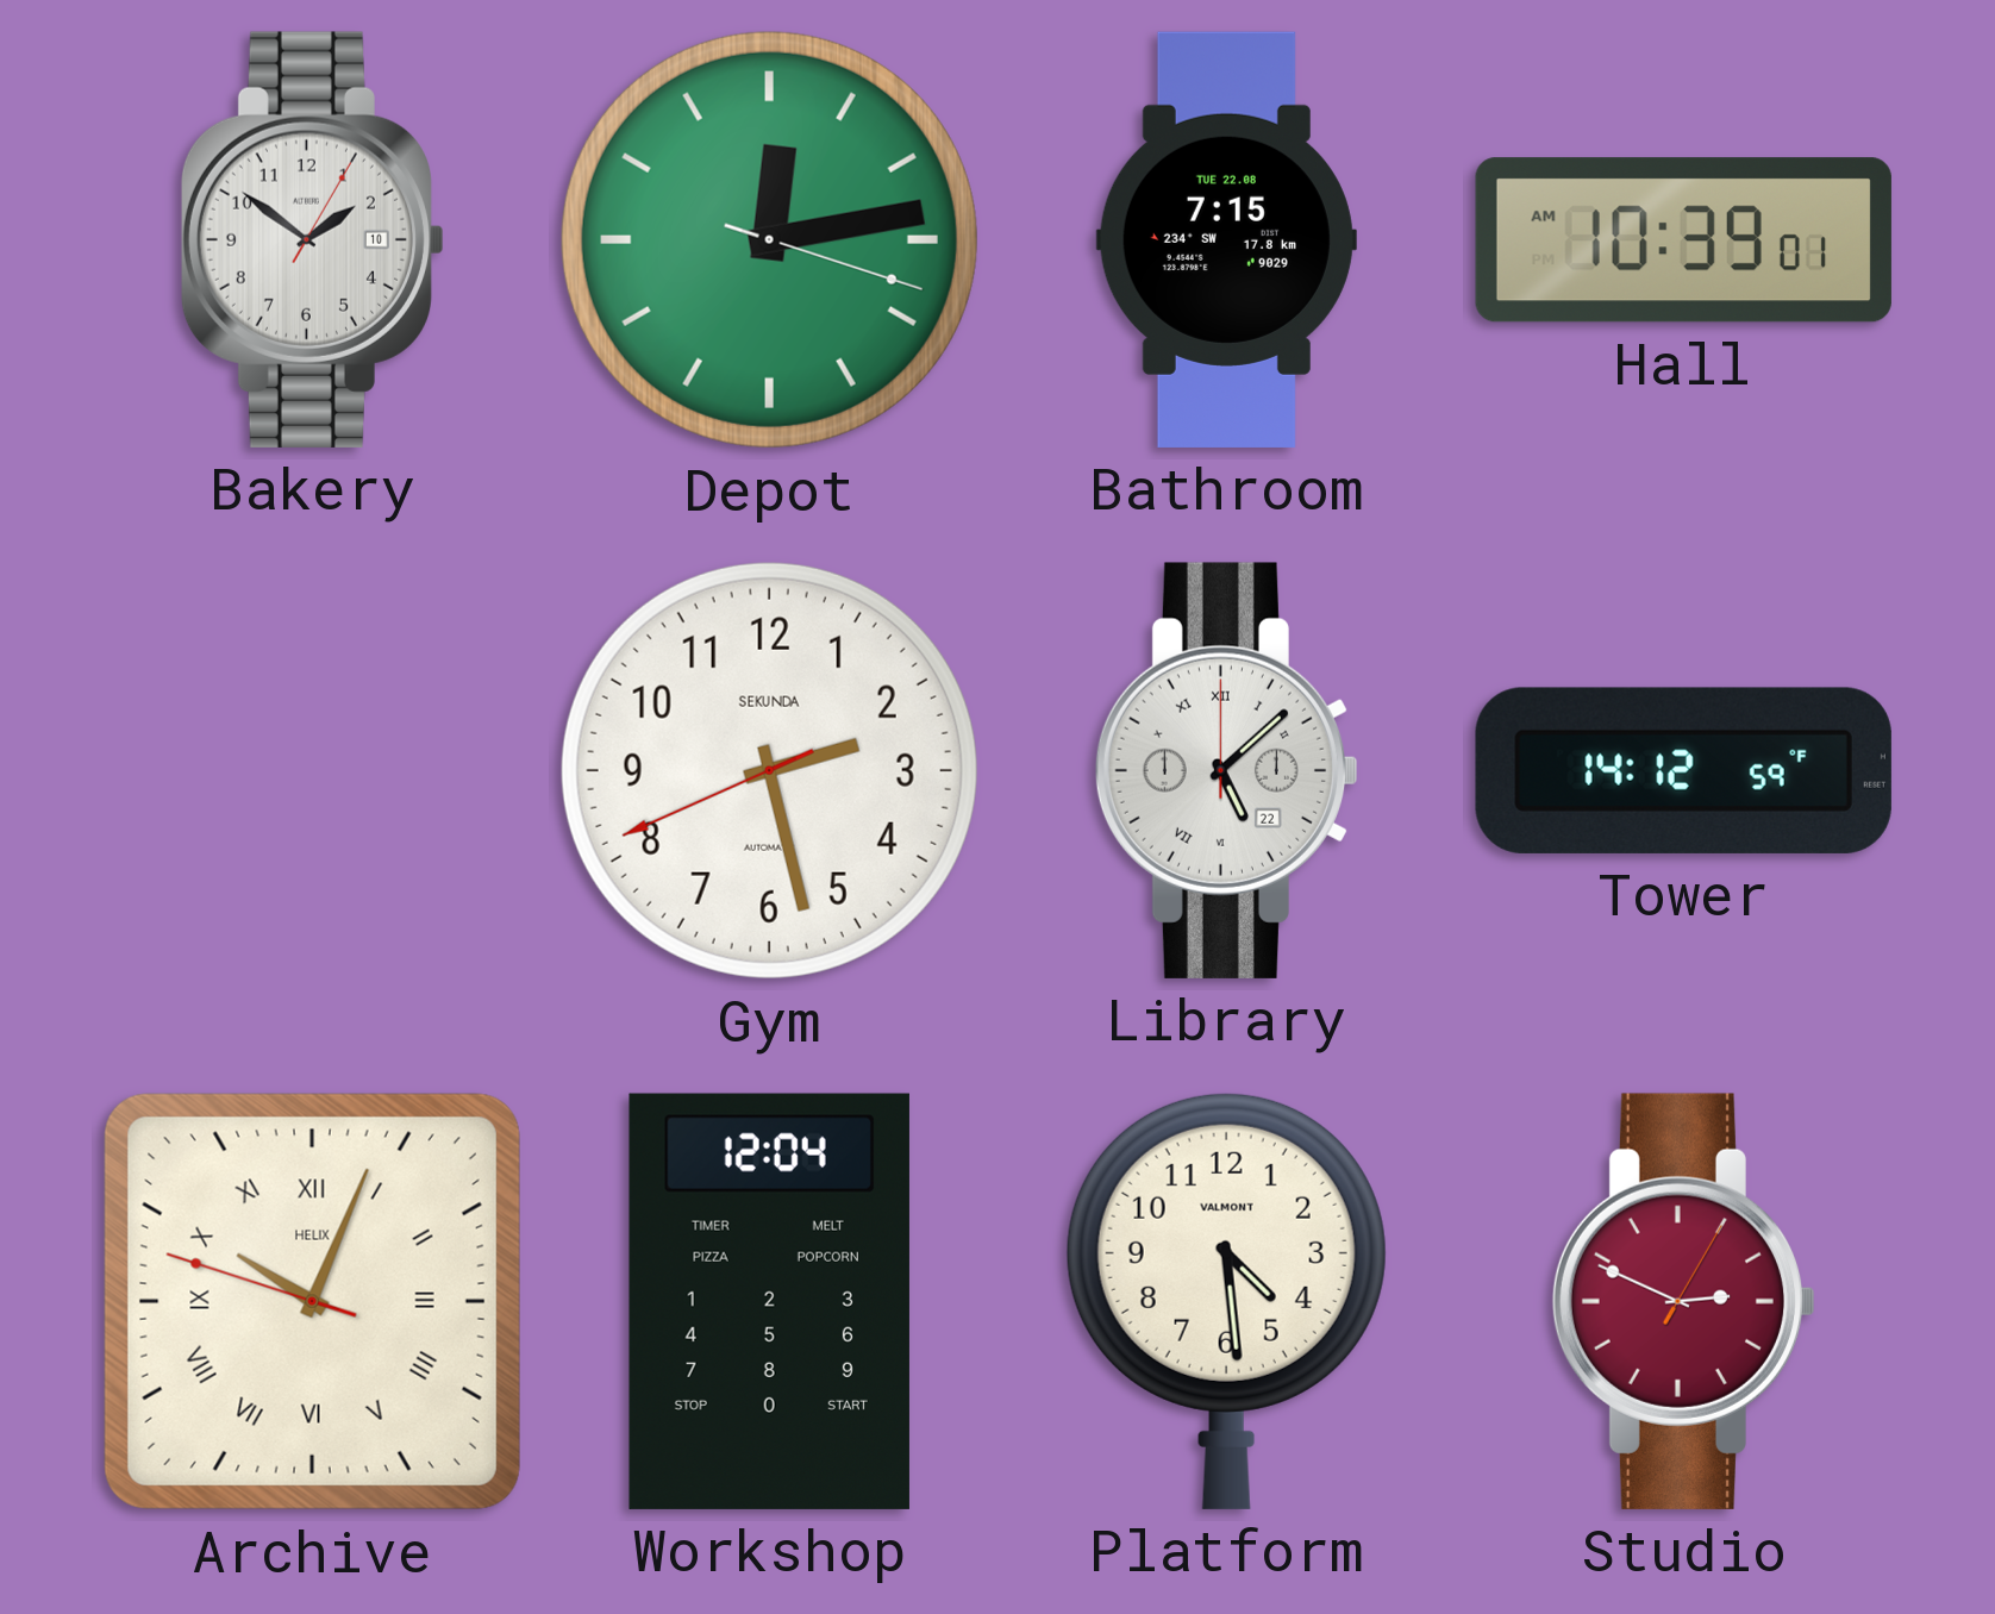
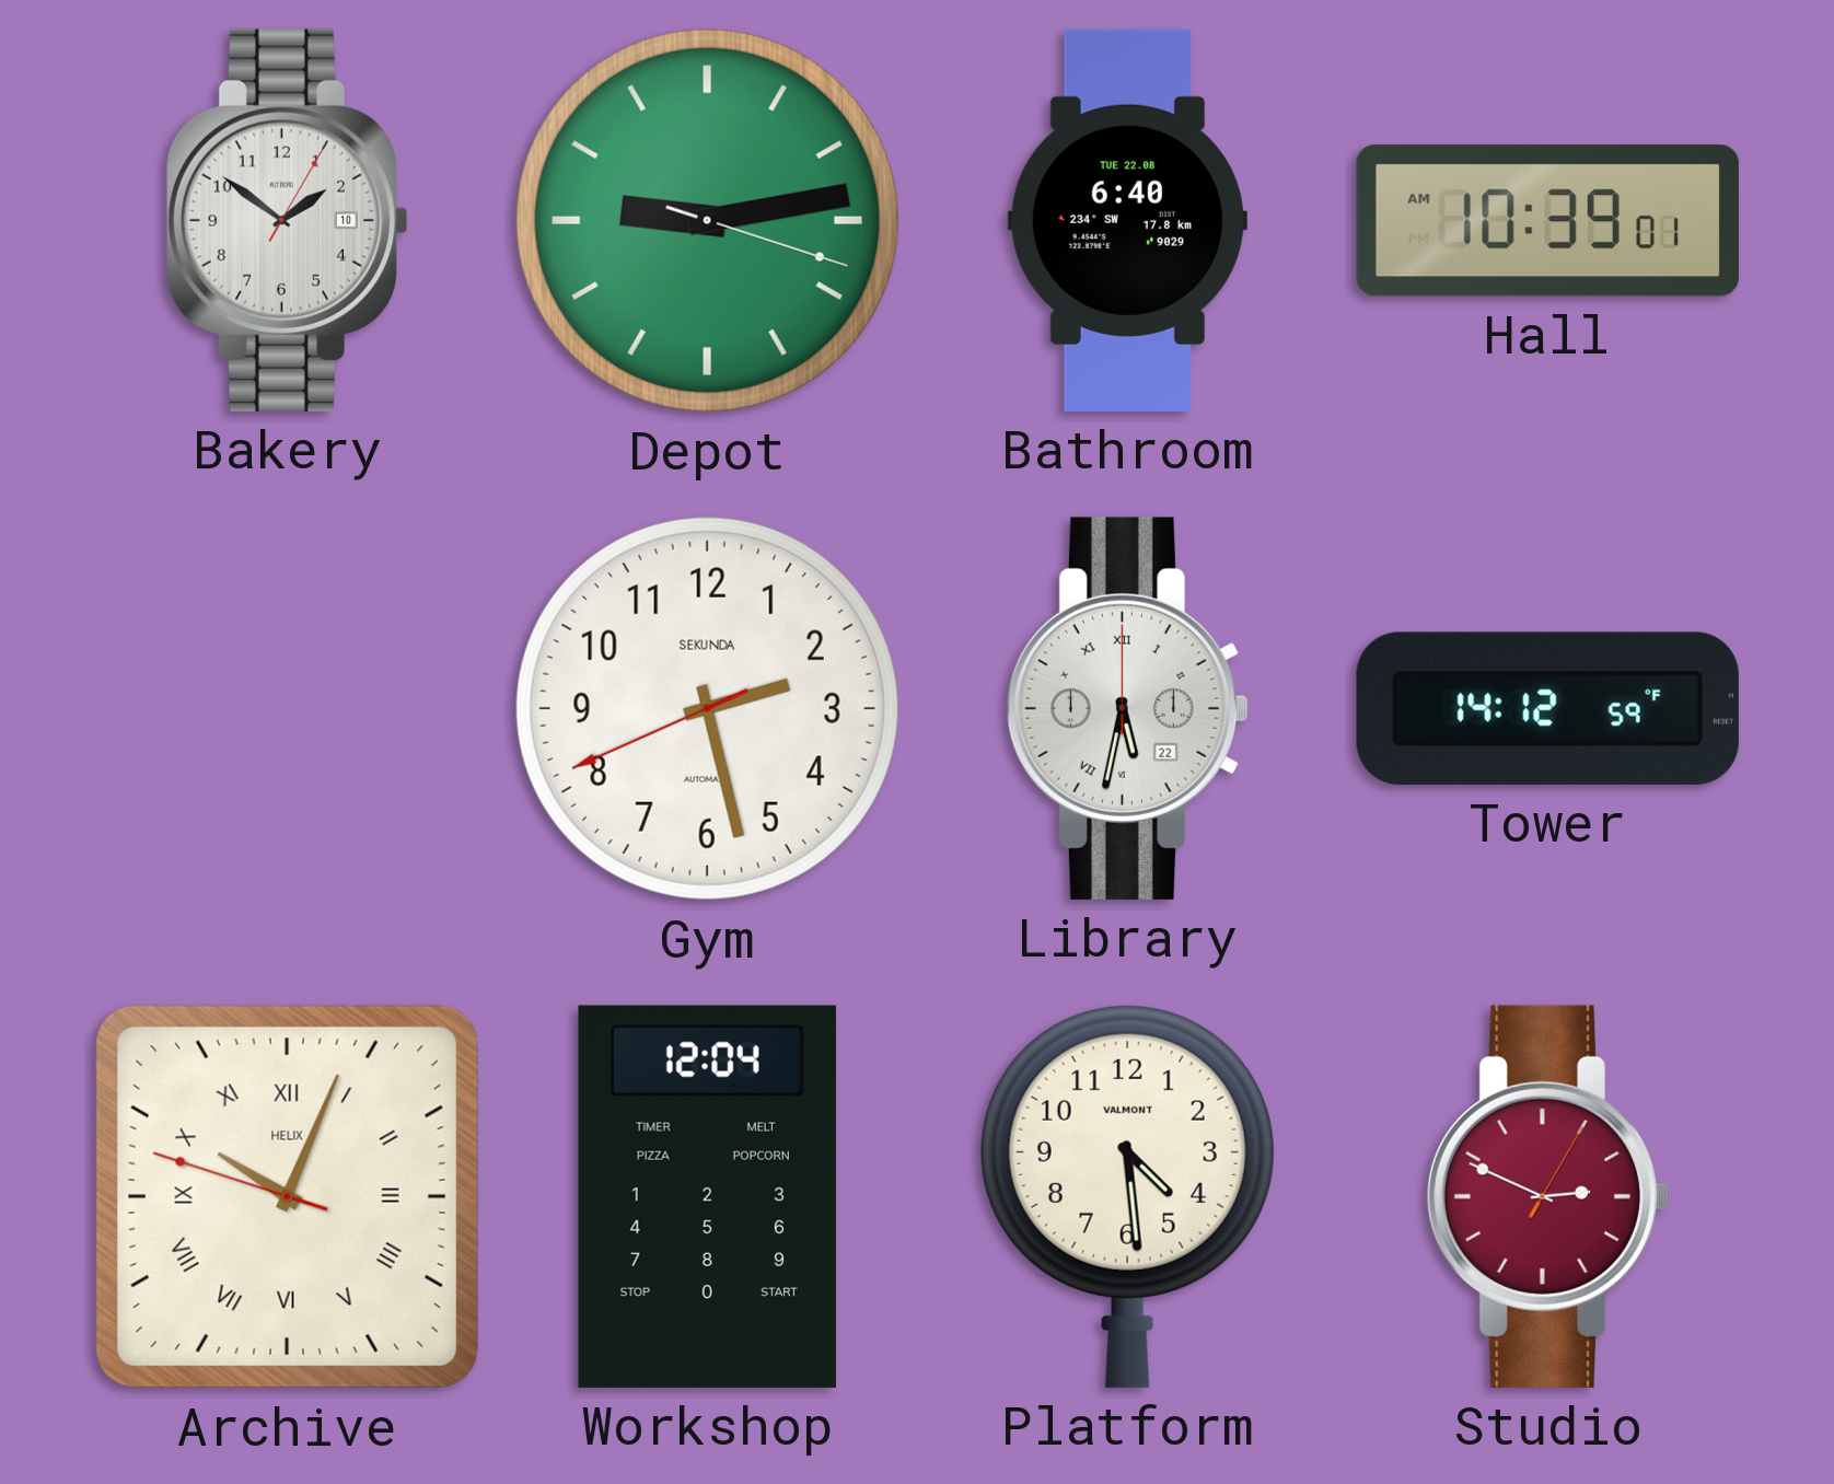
Depot: 12:13 -> 9:13
Bathroom: 7:15 -> 6:40
Library: 5:08 -> 5:32
